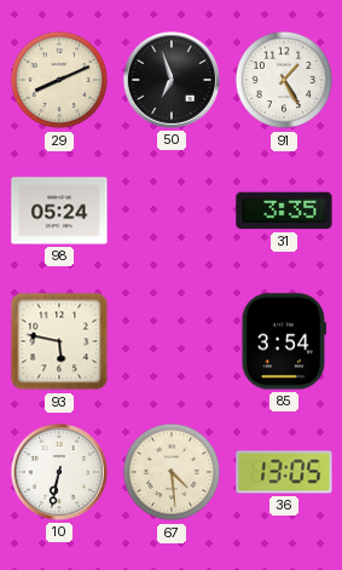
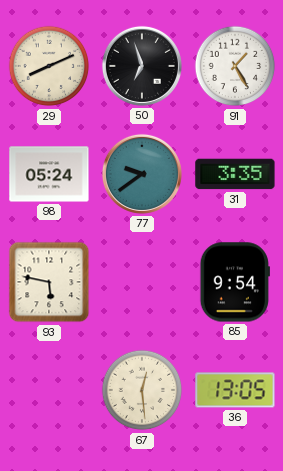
77: none -> 9:39
85: 3:54 -> 9:54
10: 6:32 -> none
67: 4:29 -> 12:29
